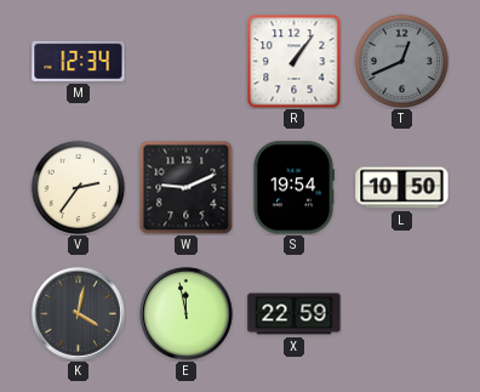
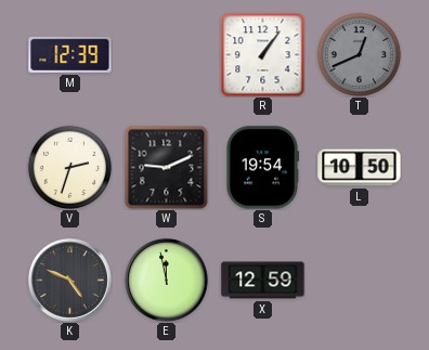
M: 12:34 -> 12:39
V: 2:36 -> 2:33
K: 4:02 -> 4:49
X: 22:59 -> 12:59
